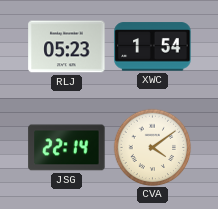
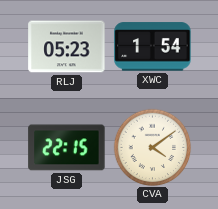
JSG: 22:14 -> 22:15
